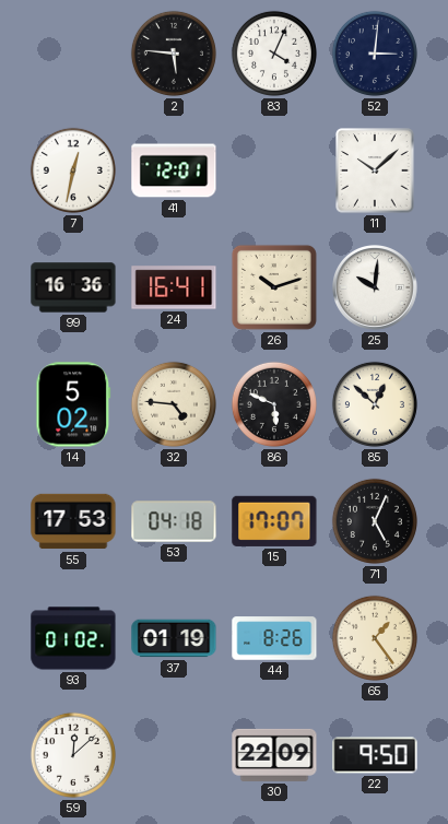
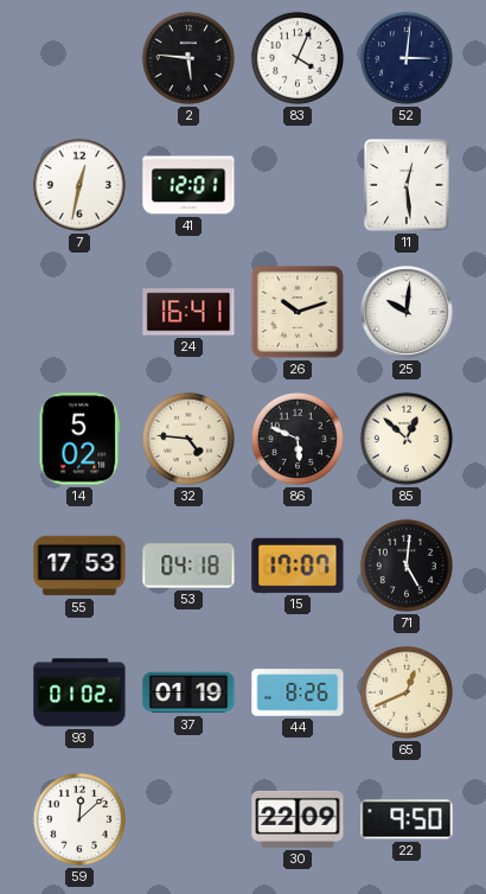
11: 10:08 -> 12:29
99: 16:36 -> none
71: 5:04 -> 5:01
65: 1:24 -> 12:41
